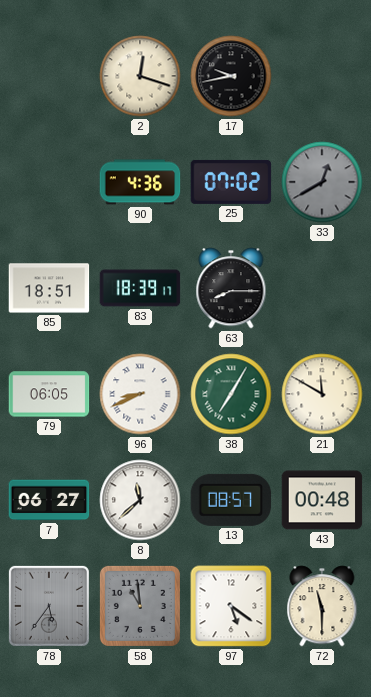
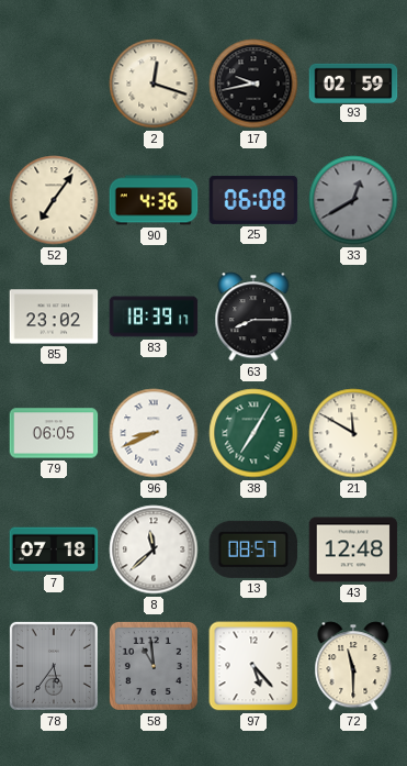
93: none -> 02:59
52: none -> 7:06
25: 07:02 -> 06:08
85: 18:51 -> 23:02
7: 06:27 -> 07:18
43: 00:48 -> 12:48
97: 5:21 -> 5:23
